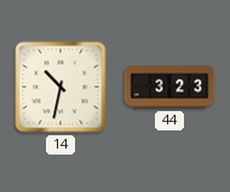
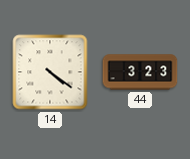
14: 10:32 -> 4:21
